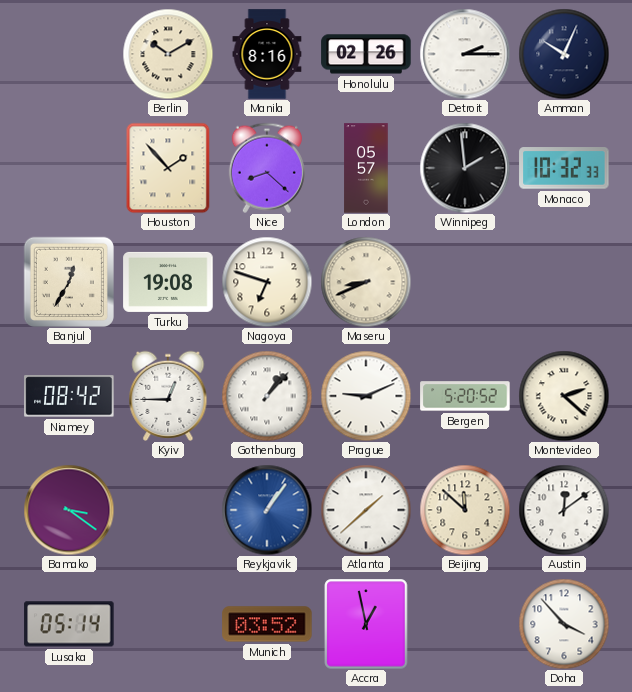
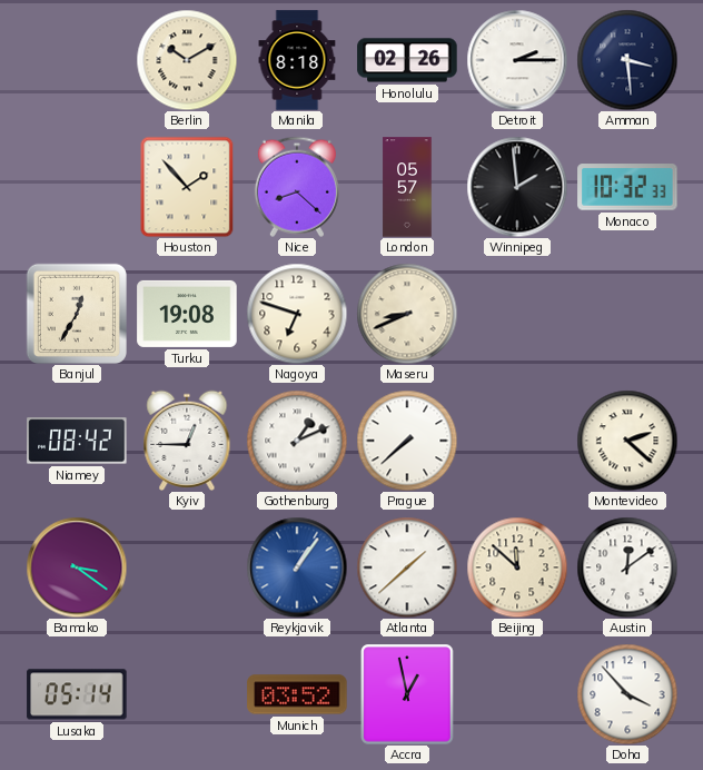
Manila: 8:16 -> 8:18
Amman: 10:04 -> 3:29
Gothenburg: 1:07 -> 1:11
Prague: 9:11 -> 7:38
Bergen: 5:20 -> none
